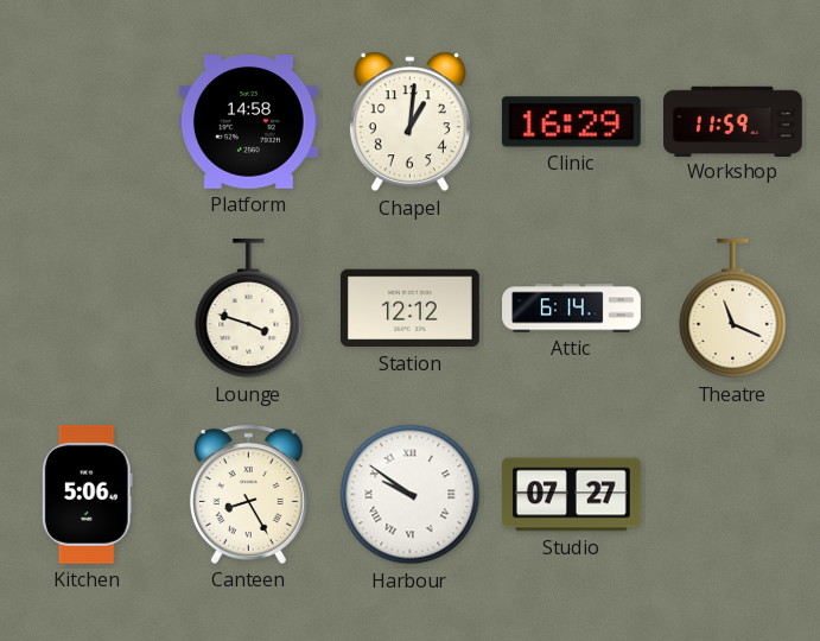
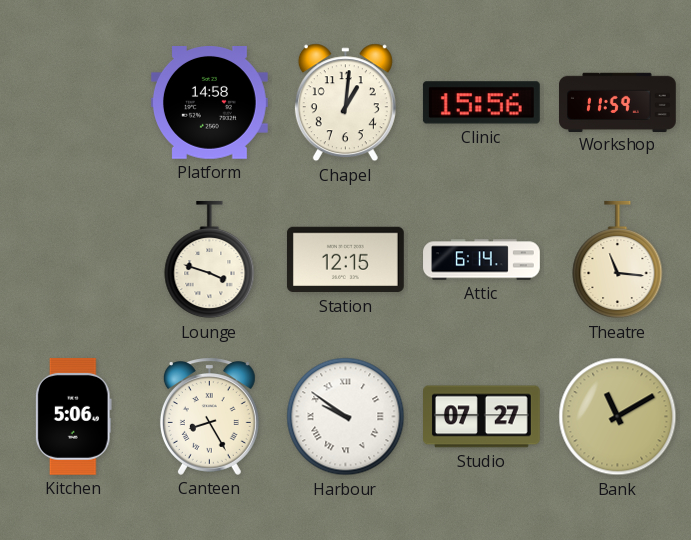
Clinic: 16:29 -> 15:56
Station: 12:12 -> 12:15
Theatre: 11:19 -> 11:16
Bank: none -> 11:10
